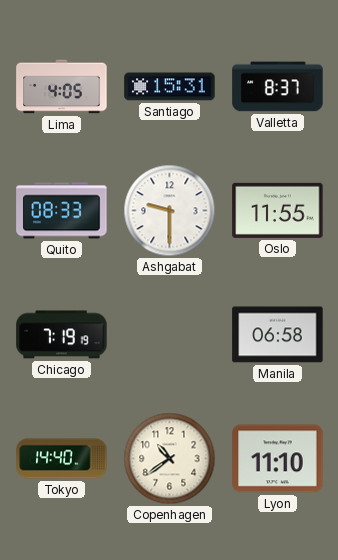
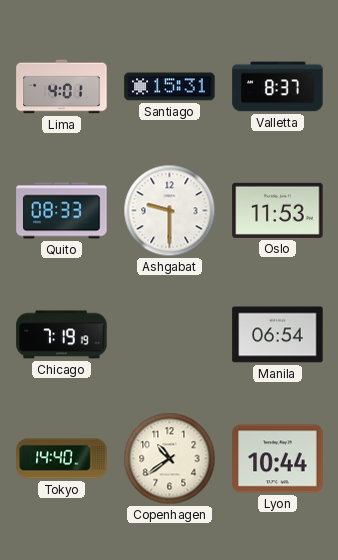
Lima: 4:05 -> 4:01
Oslo: 11:55 -> 11:53
Manila: 06:58 -> 06:54
Lyon: 11:10 -> 10:44
